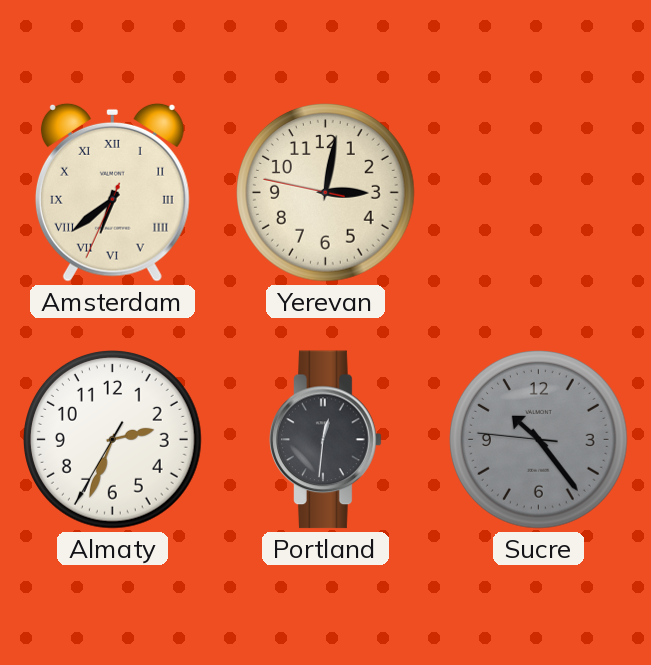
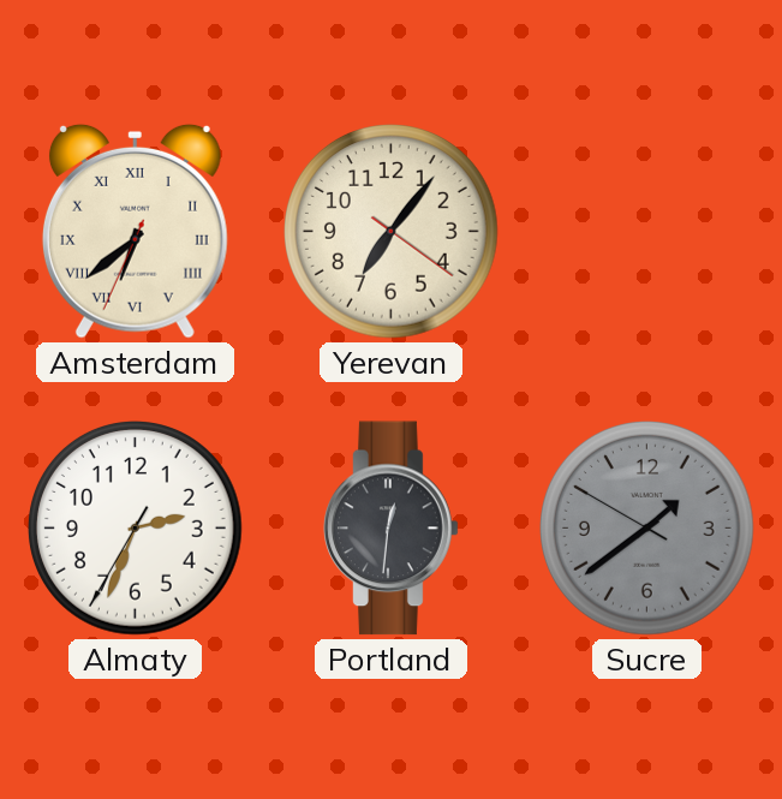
Yerevan: 3:01 -> 7:06
Sucre: 10:23 -> 1:38
